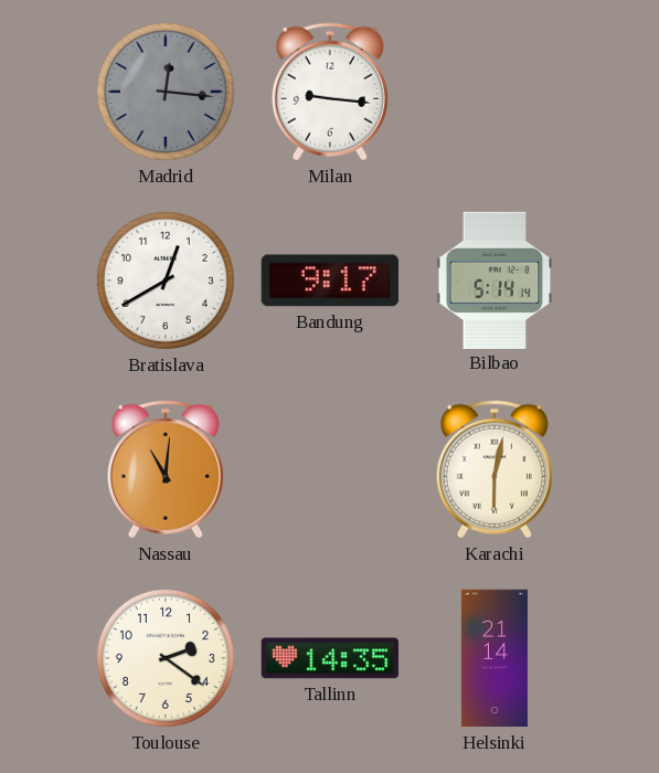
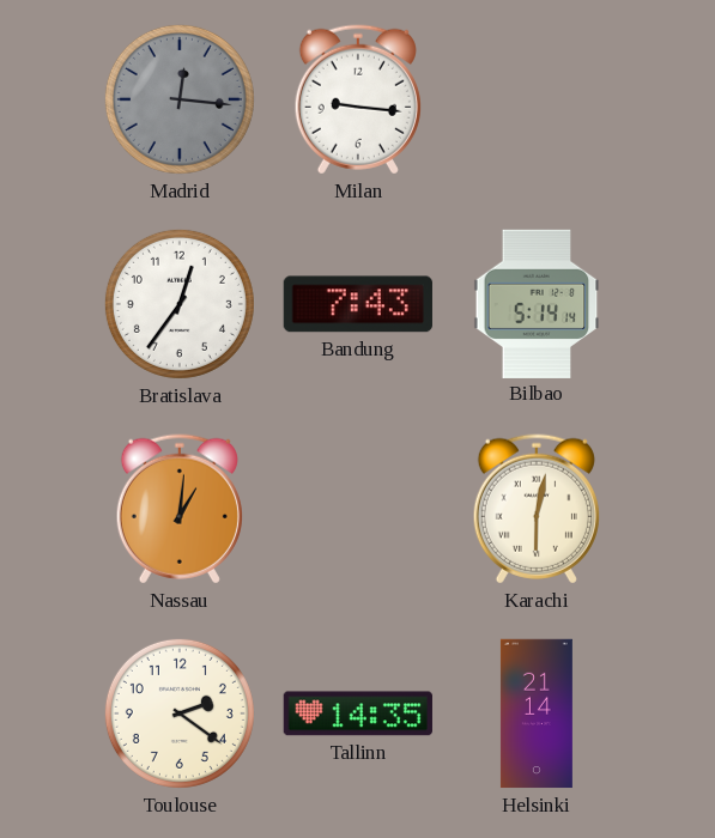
Bratislava: 12:40 -> 12:36
Bandung: 9:17 -> 7:43
Nassau: 11:01 -> 1:01
